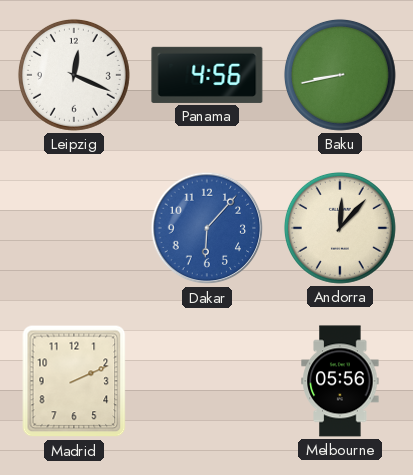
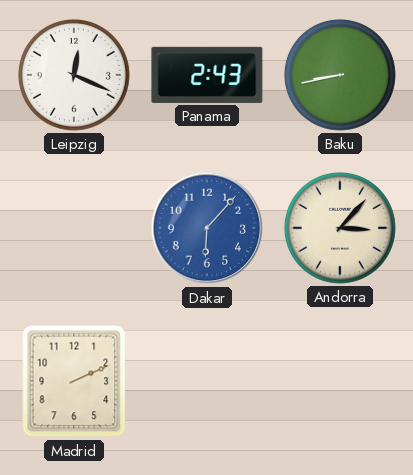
Panama: 4:56 -> 2:43
Andorra: 12:07 -> 3:07
Melbourne: 05:56 -> none
